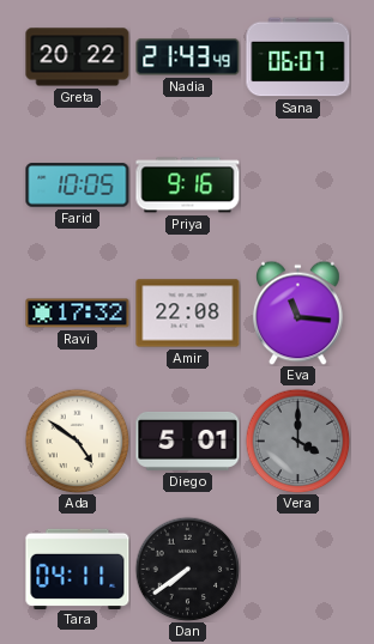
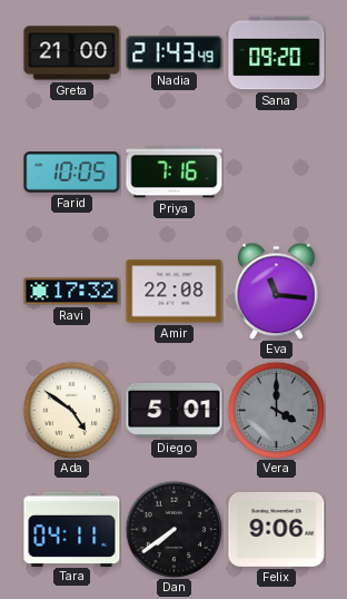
Greta: 20:22 -> 21:00
Sana: 06:07 -> 09:20
Priya: 9:16 -> 7:16
Felix: none -> 9:06
